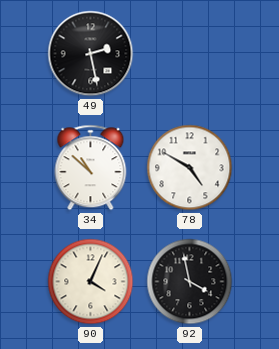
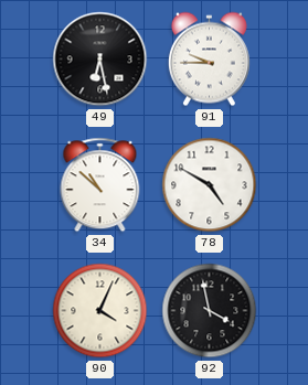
49: 2:28 -> 6:28
91: none -> 9:45
